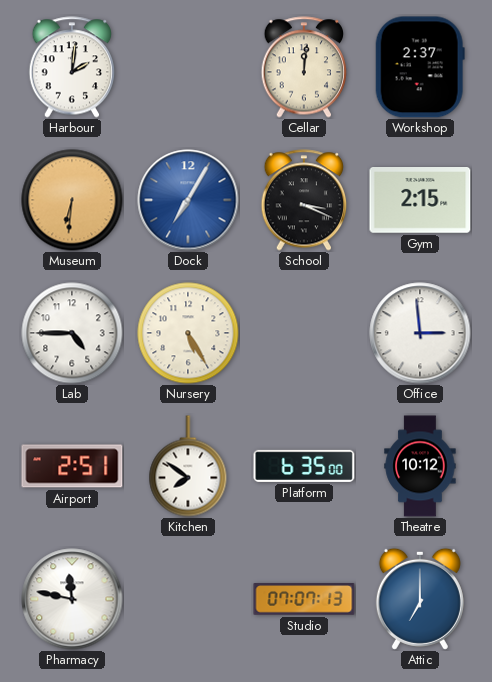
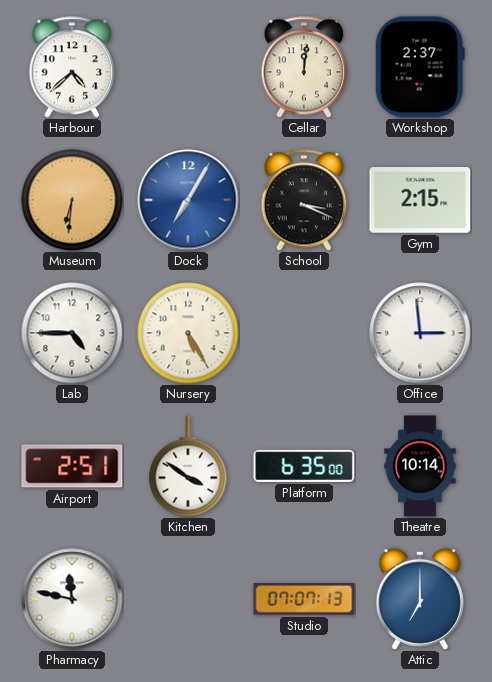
Harbour: 2:01 -> 4:38
Kitchen: 7:51 -> 3:51
Theatre: 10:12 -> 10:14
